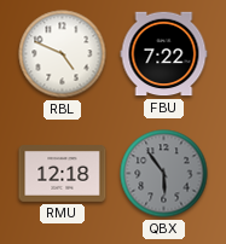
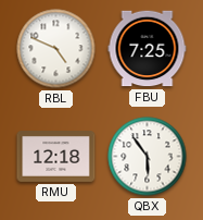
FBU: 7:22 -> 7:25
QBX dial: grey -> white
